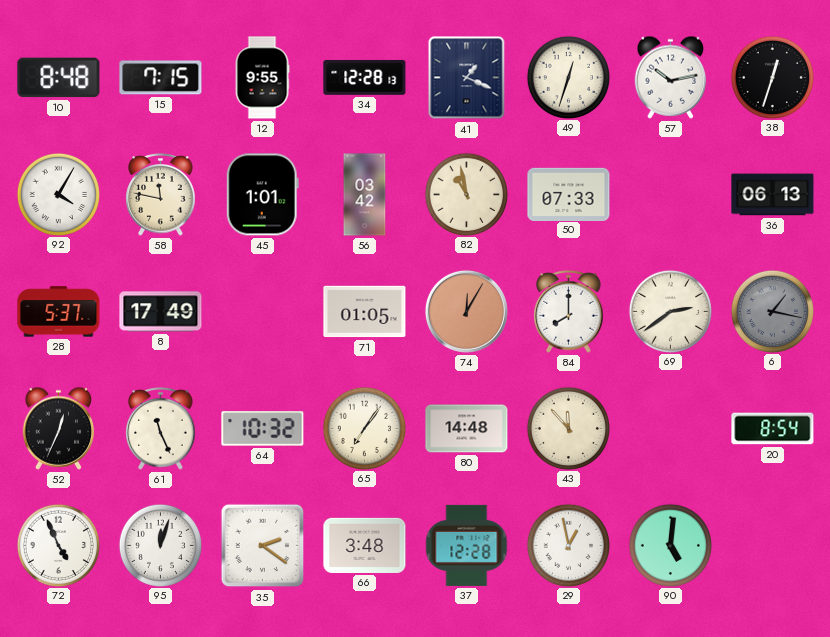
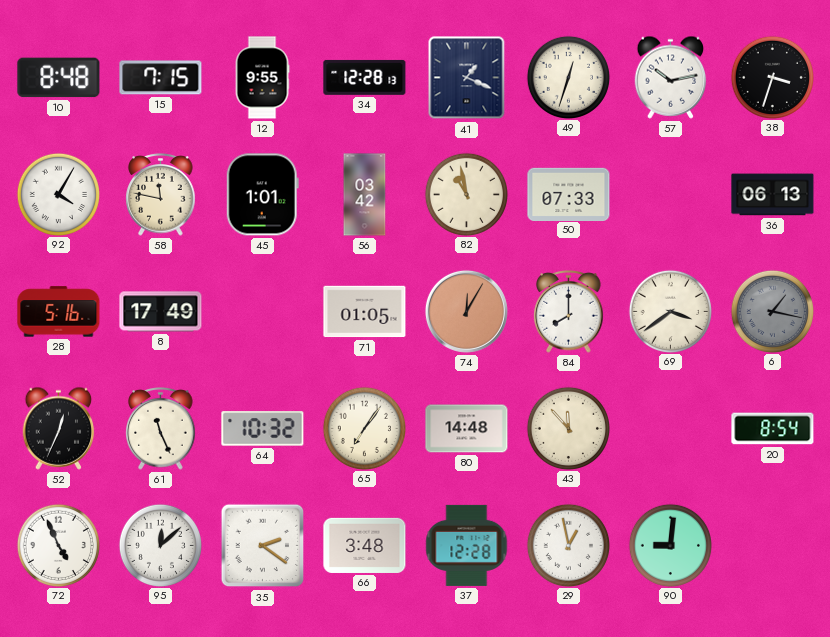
38: 12:33 -> 3:33
28: 5:37 -> 5:16
69: 2:39 -> 3:39
95: 12:03 -> 12:08
90: 5:01 -> 9:01
